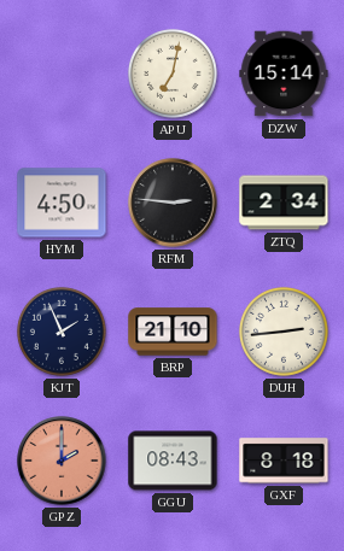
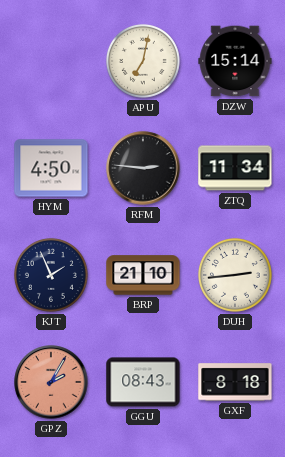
ZTQ: 2:34 -> 11:34
GPZ: 2:00 -> 2:05
